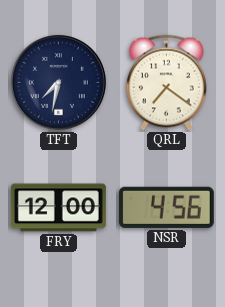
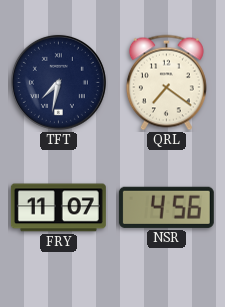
FRY: 12:00 -> 11:07
